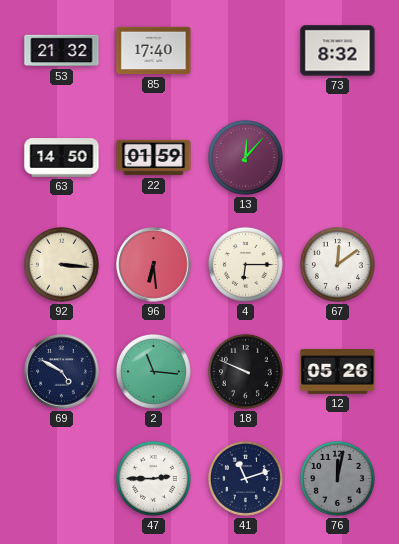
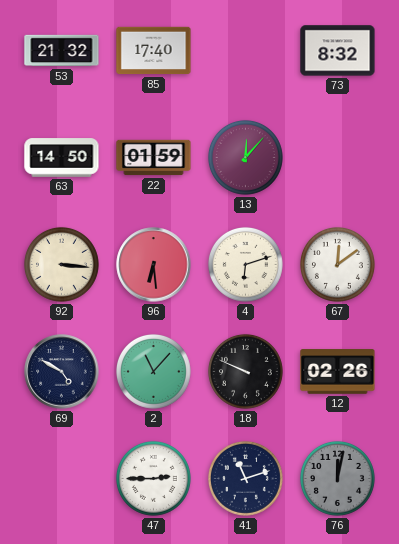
4: 6:15 -> 6:12
2: 11:16 -> 11:07
12: 05:26 -> 02:26
